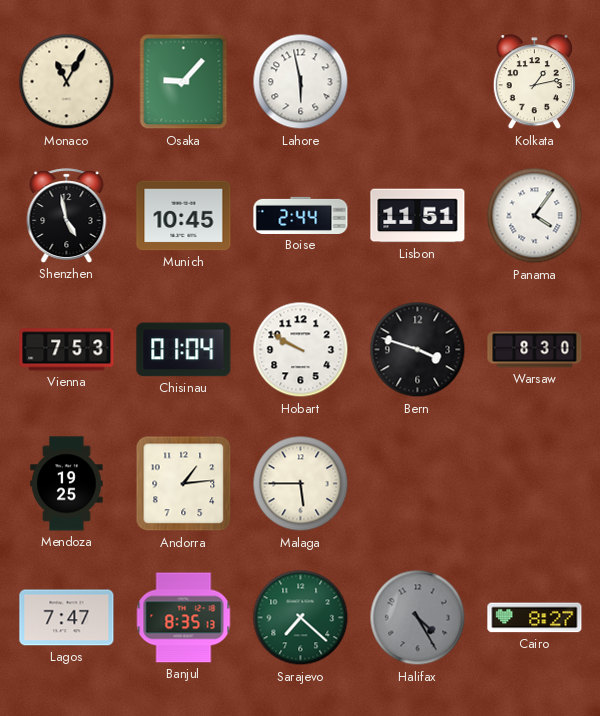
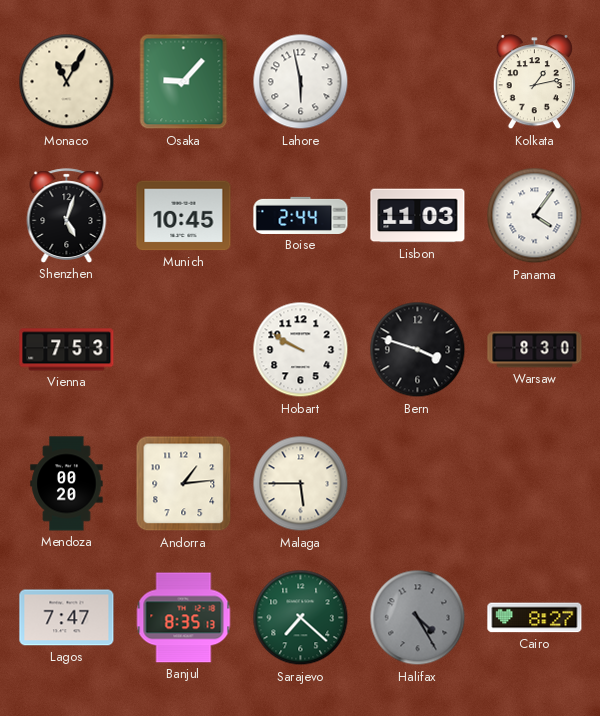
Shenzhen: 4:58 -> 5:03
Lisbon: 11:51 -> 11:03
Chisinau: 01:04 -> none
Mendoza: 19:25 -> 00:20
